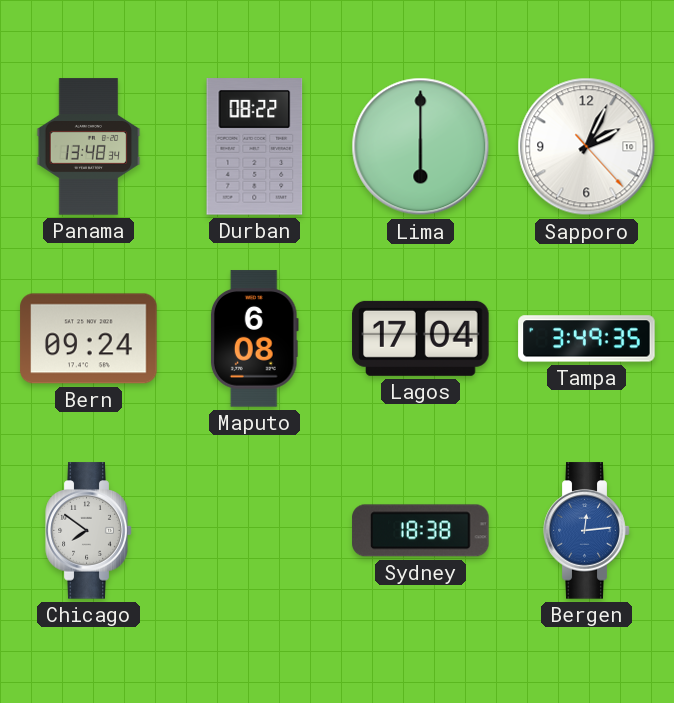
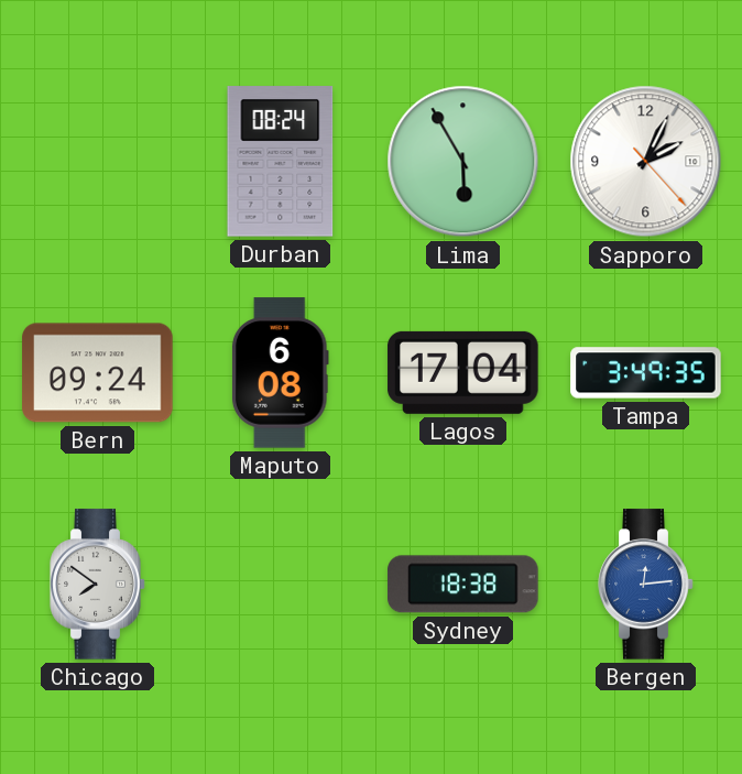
Panama: 13:48 -> none
Durban: 08:22 -> 08:24
Lima: 6:00 -> 5:55
